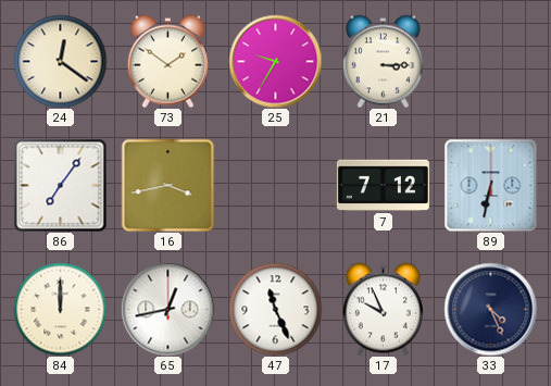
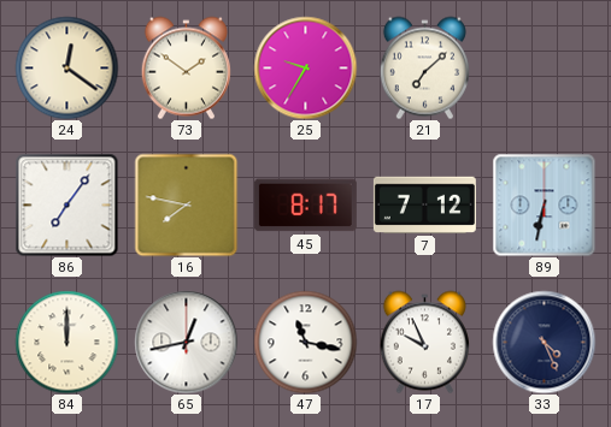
21: 3:15 -> 7:08
16: 3:43 -> 7:47
45: none -> 8:17
47: 11:26 -> 11:17
